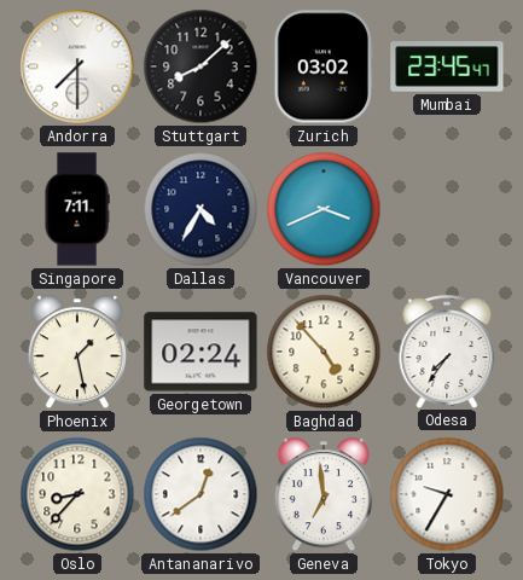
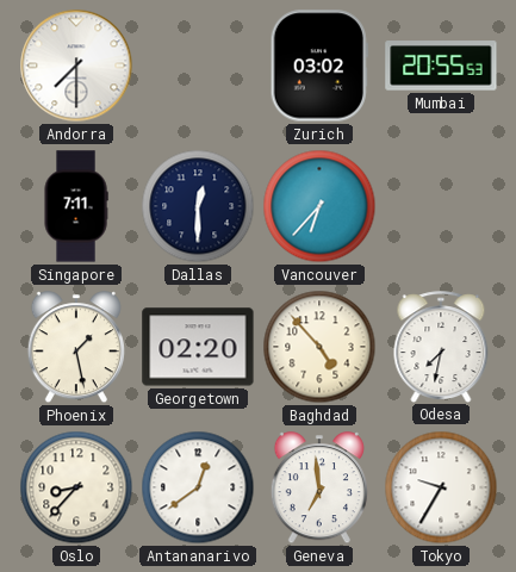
Stuttgart: 8:08 -> none
Mumbai: 23:45 -> 20:55
Dallas: 4:35 -> 12:30
Vancouver: 3:41 -> 6:37
Georgetown: 02:24 -> 02:20
Odesa: 7:36 -> 7:32
